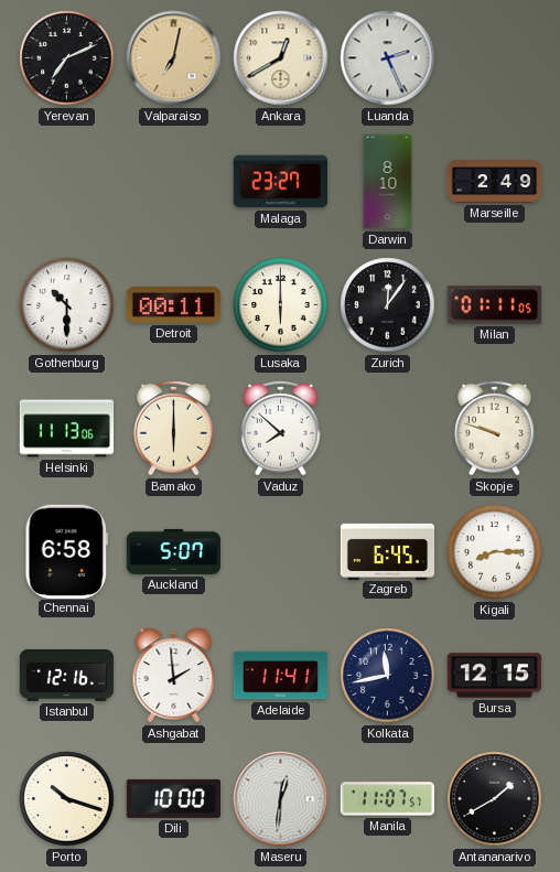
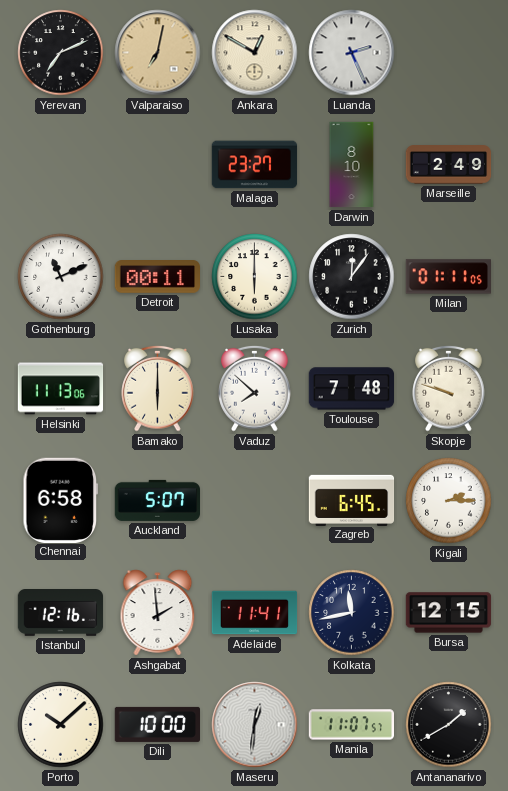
Ankara: 12:40 -> 12:50
Gothenburg: 10:30 -> 11:11
Toulouse: none -> 7:48
Kigali: 8:15 -> 2:15
Porto: 10:18 -> 10:08
